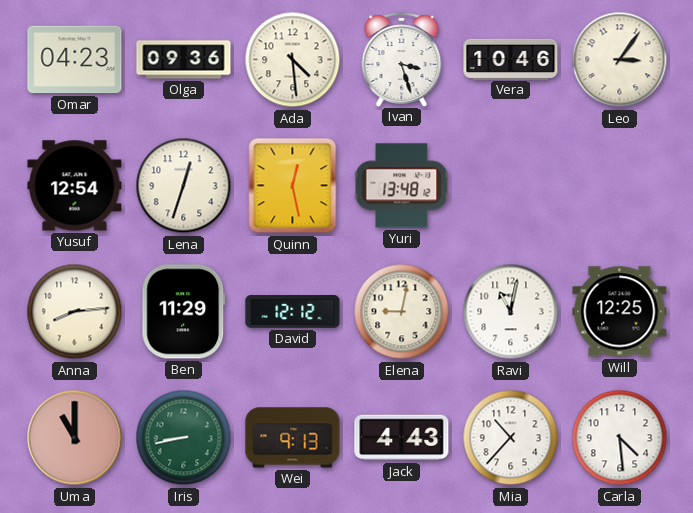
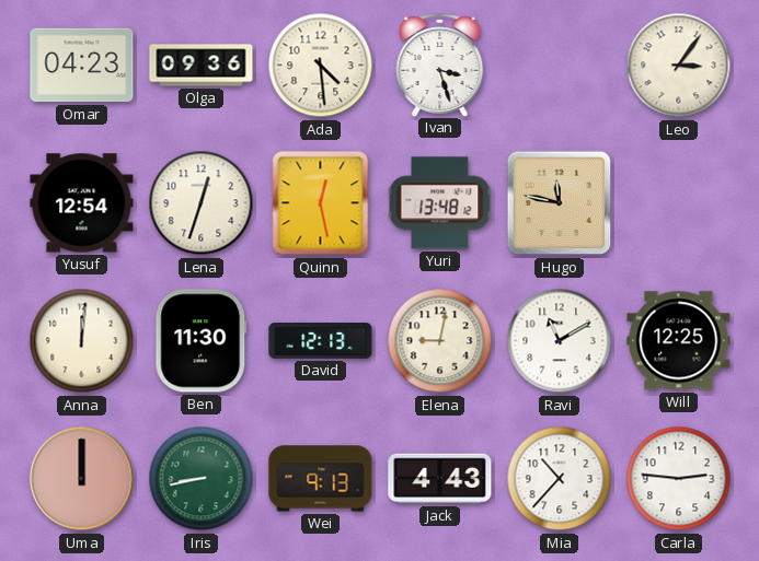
Vera: 10:46 -> none
Hugo: none -> 11:47
Anna: 8:14 -> 12:01
Ben: 11:29 -> 11:30
David: 12:12 -> 12:13
Ravi: 11:02 -> 11:10
Uma: 11:00 -> 12:00
Carla: 4:29 -> 2:46
